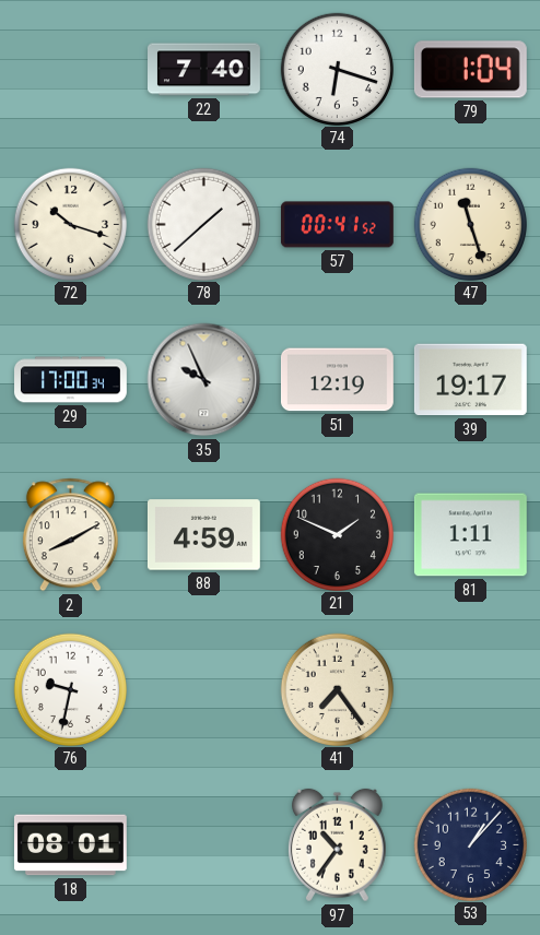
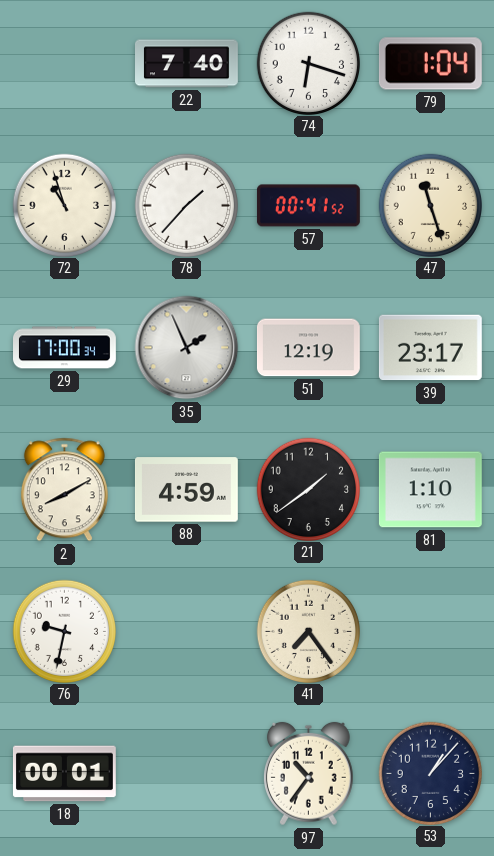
72: 10:18 -> 10:57
78: 1:38 -> 1:37
35: 9:56 -> 1:56
39: 19:17 -> 23:17
21: 1:49 -> 1:39
81: 1:11 -> 1:10
18: 08:01 -> 00:01
